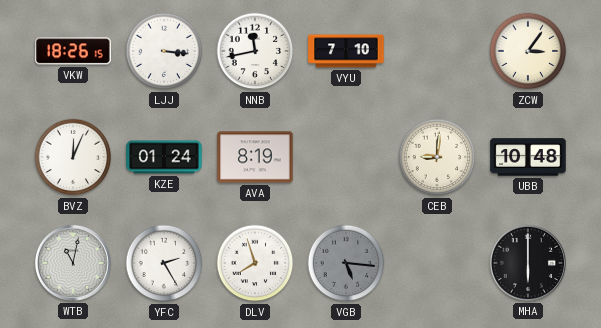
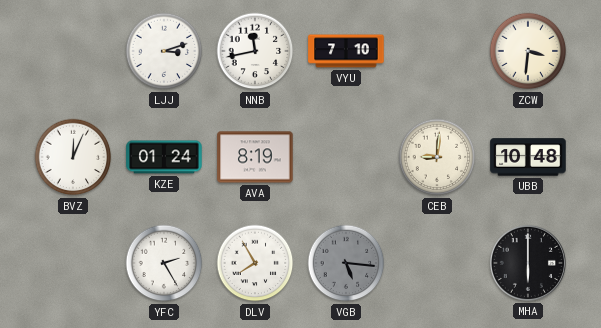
VKW: 18:26 -> none
LJJ: 3:16 -> 3:12
ZCW: 3:06 -> 3:31
WTB: 11:02 -> none
DLV: 7:57 -> 7:55
